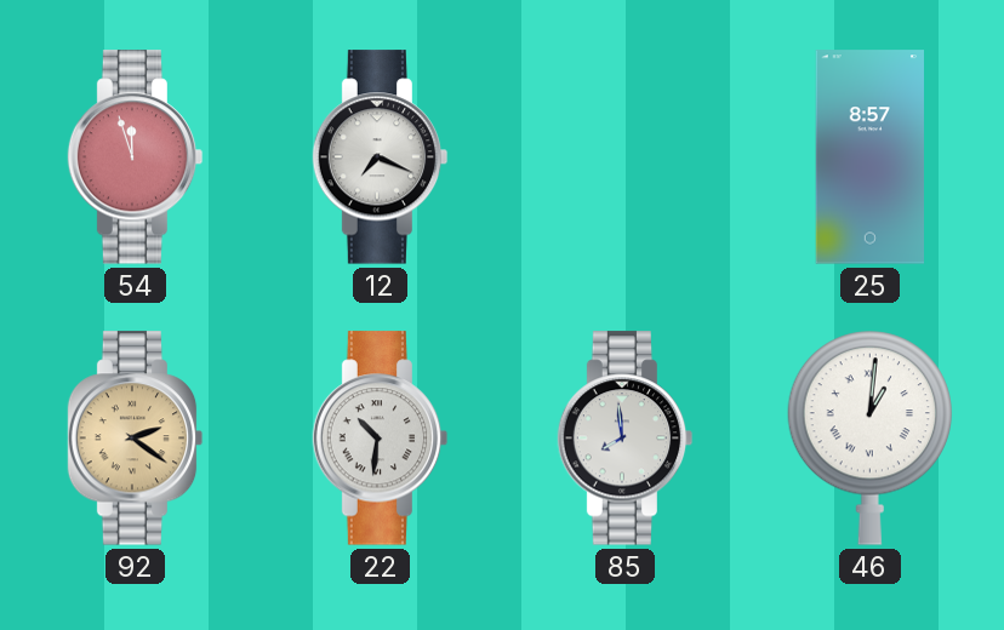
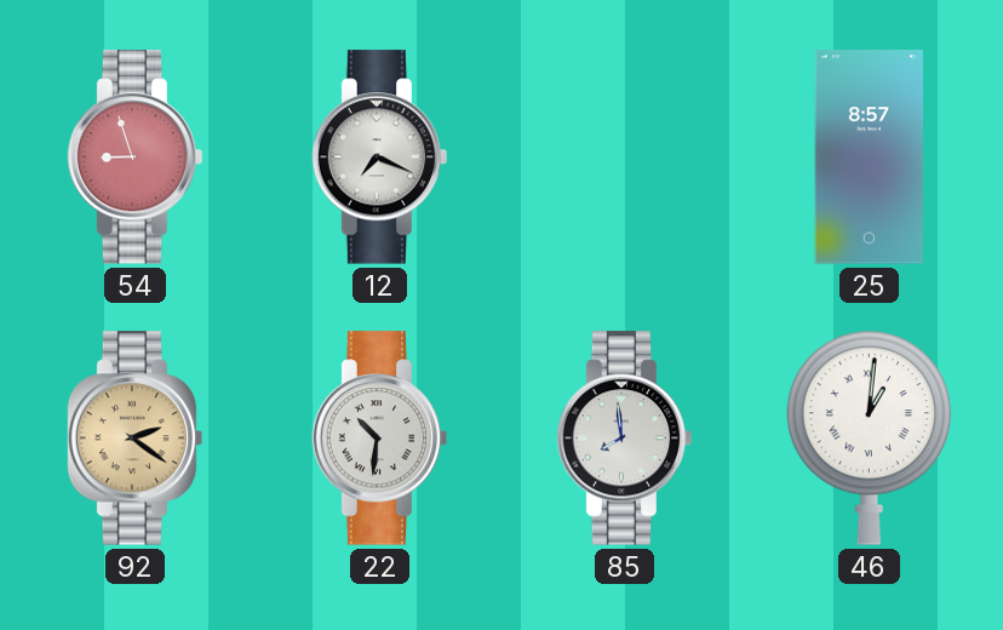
54: 11:57 -> 8:57
